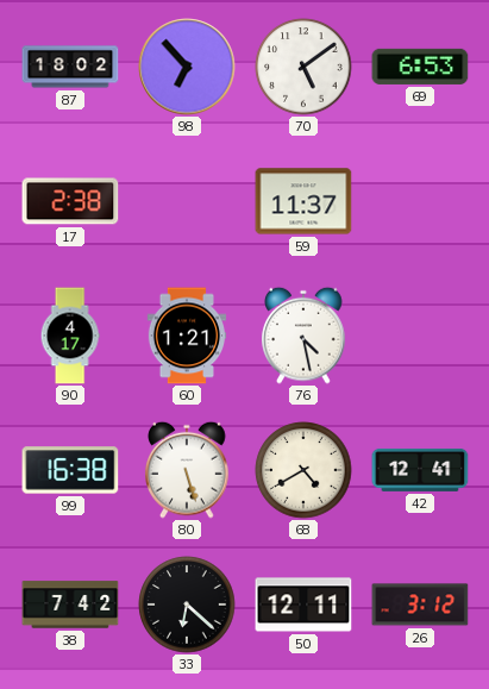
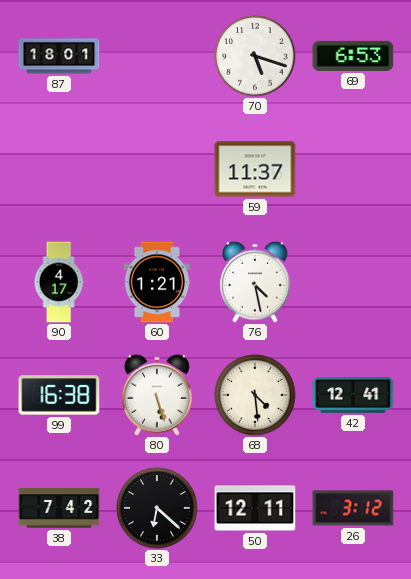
87: 18:02 -> 18:01
98: 6:53 -> none
70: 5:09 -> 5:18
17: 2:38 -> none
68: 4:40 -> 4:29
